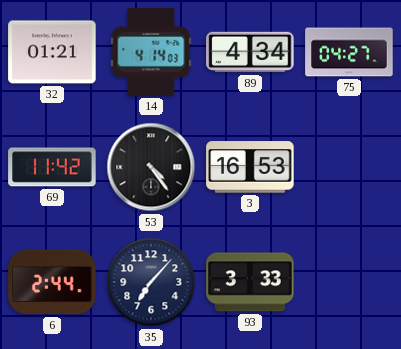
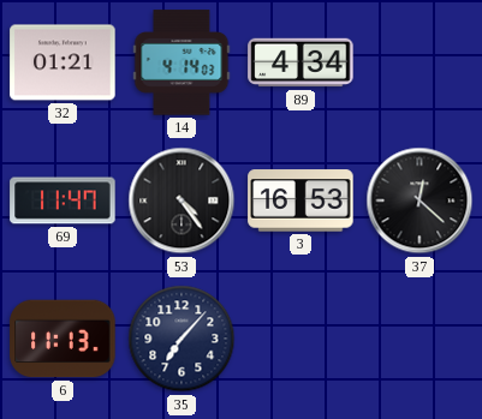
75: 04:27 -> none
69: 11:42 -> 11:47
37: none -> 12:22
6: 2:44 -> 11:13
93: 3:33 -> none
